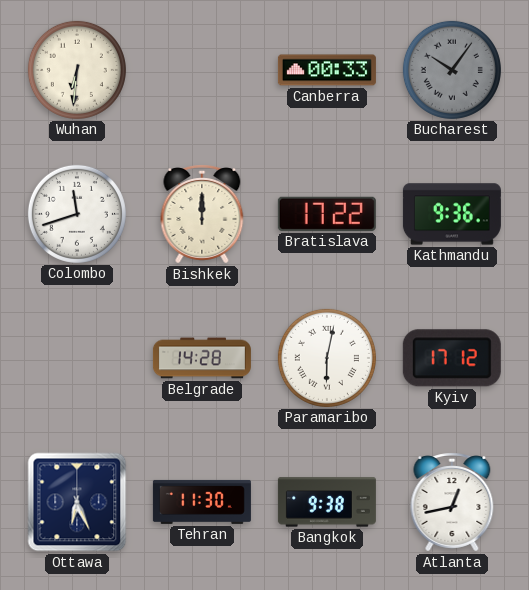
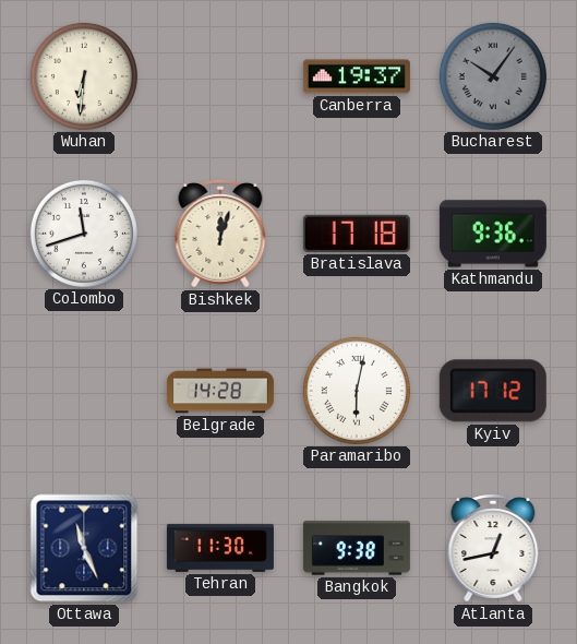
Canberra: 00:33 -> 19:37
Bishkek: 12:00 -> 12:03
Bratislava: 17:22 -> 17:18
Ottawa: 6:26 -> 11:26
